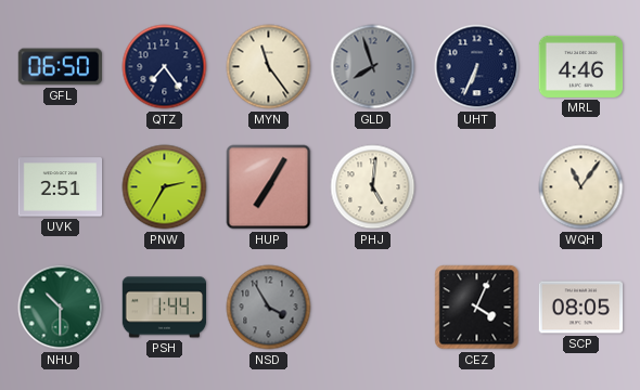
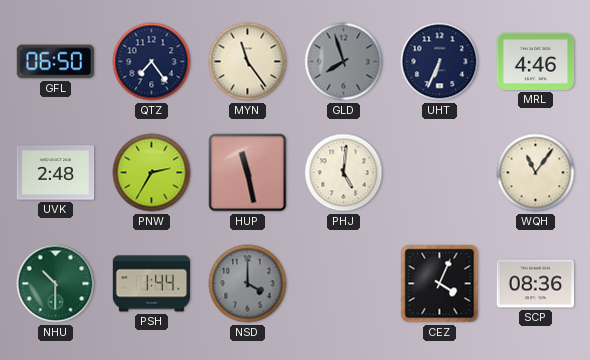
UVK: 2:51 -> 2:48
HUP: 7:05 -> 11:28
NSD: 3:55 -> 4:00
SCP: 08:05 -> 08:36
